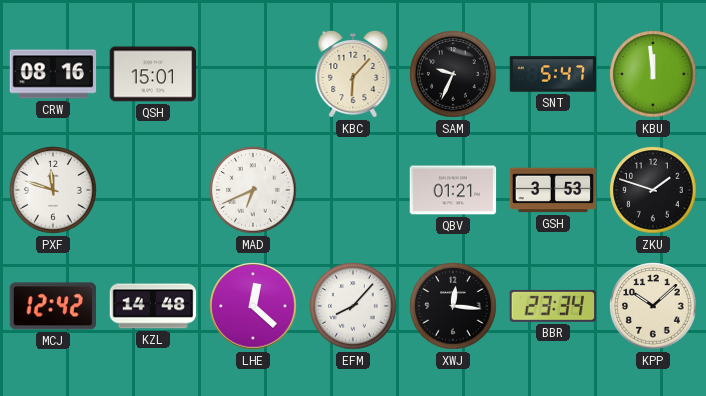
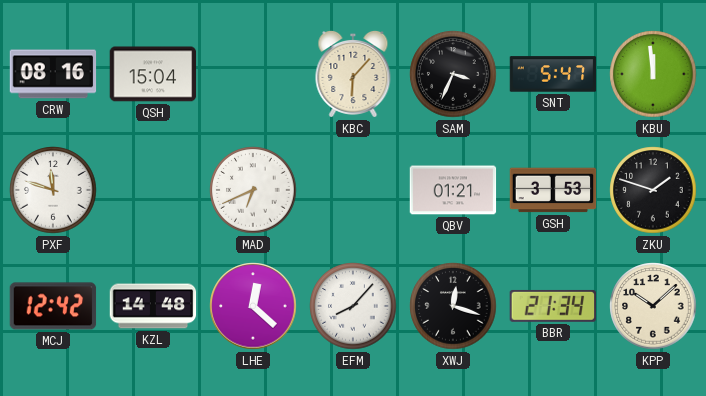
QSH: 15:01 -> 15:04
SAM: 9:34 -> 3:34
XWJ: 12:16 -> 12:18
BBR: 23:34 -> 21:34
